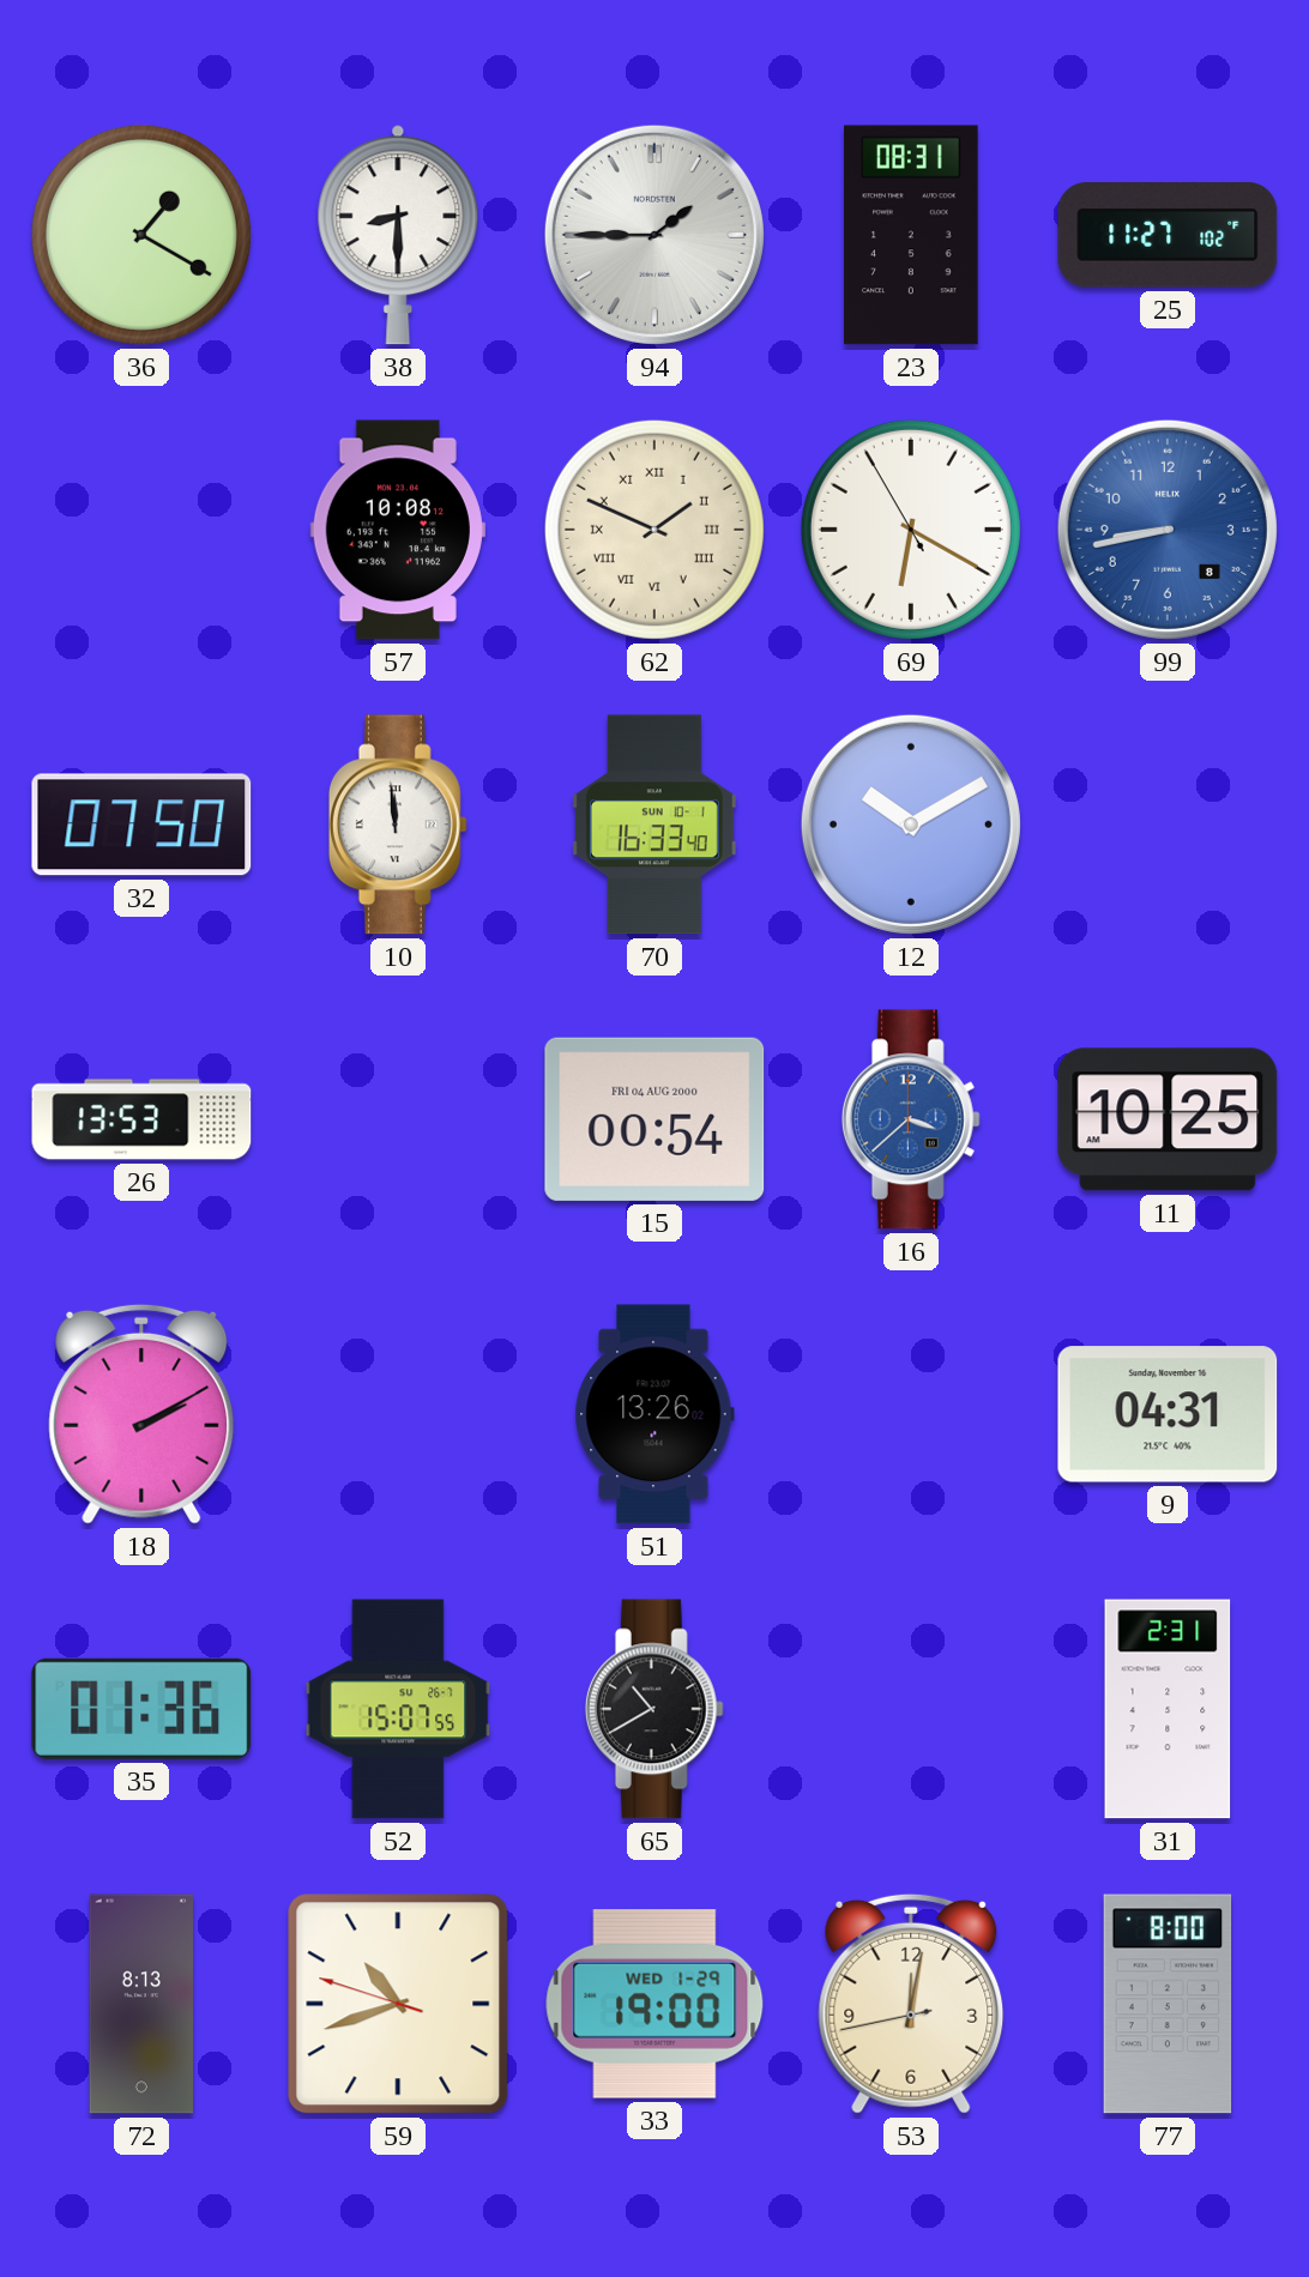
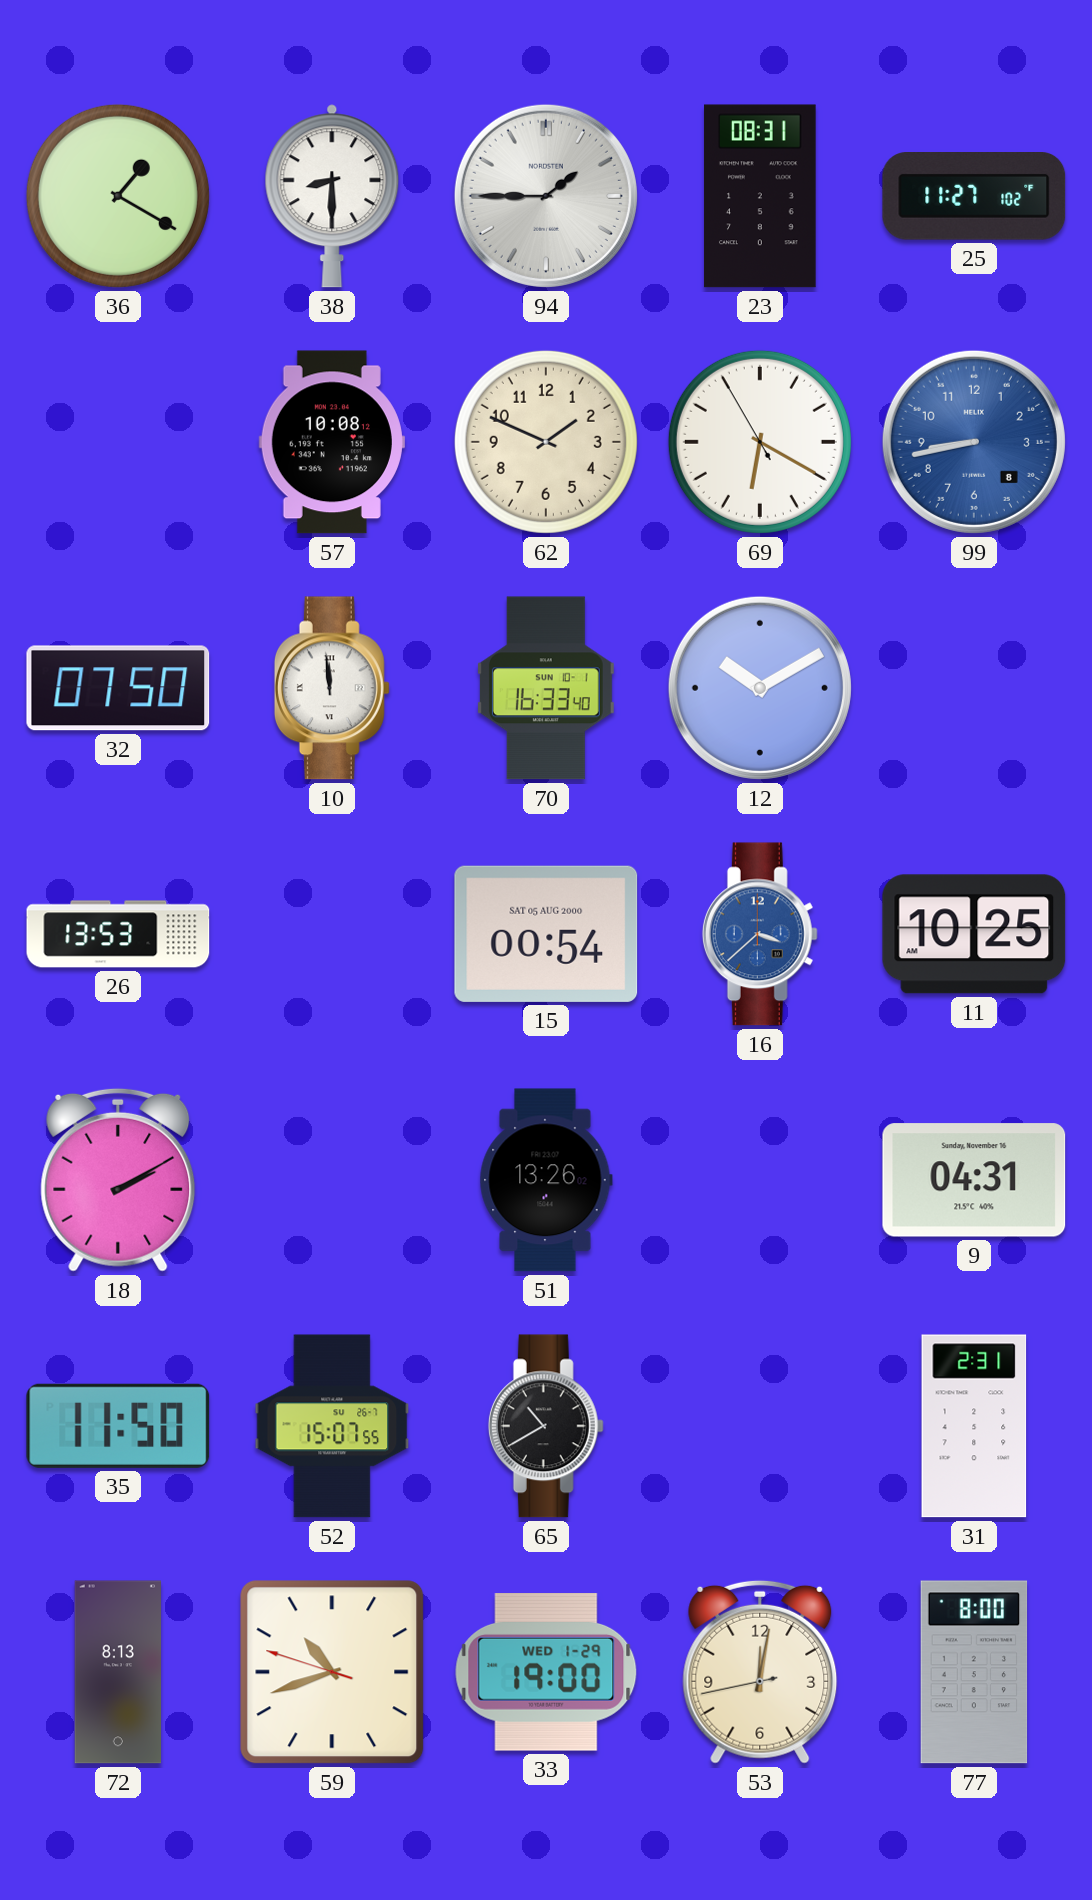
62 numerals: Roman -> Arabic
15 date: FRI 04 AUG 2000 -> SAT 05 AUG 2000
35: 01:36 -> 11:50
